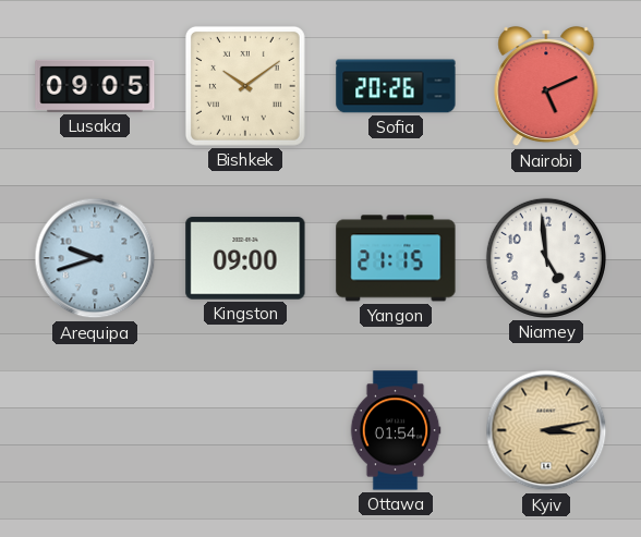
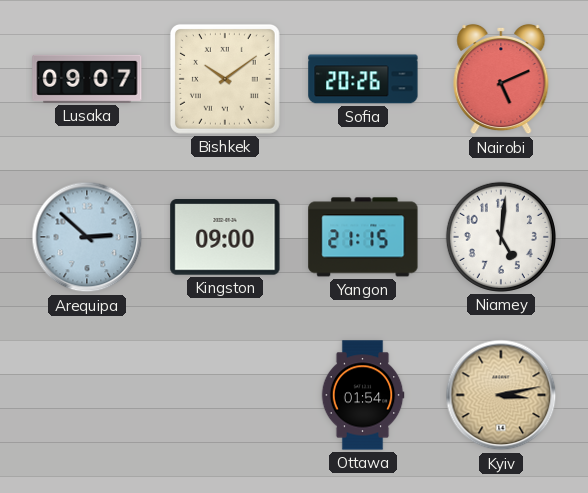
Lusaka: 09:05 -> 09:07
Arequipa: 9:42 -> 2:52
Niamey: 4:59 -> 5:01
